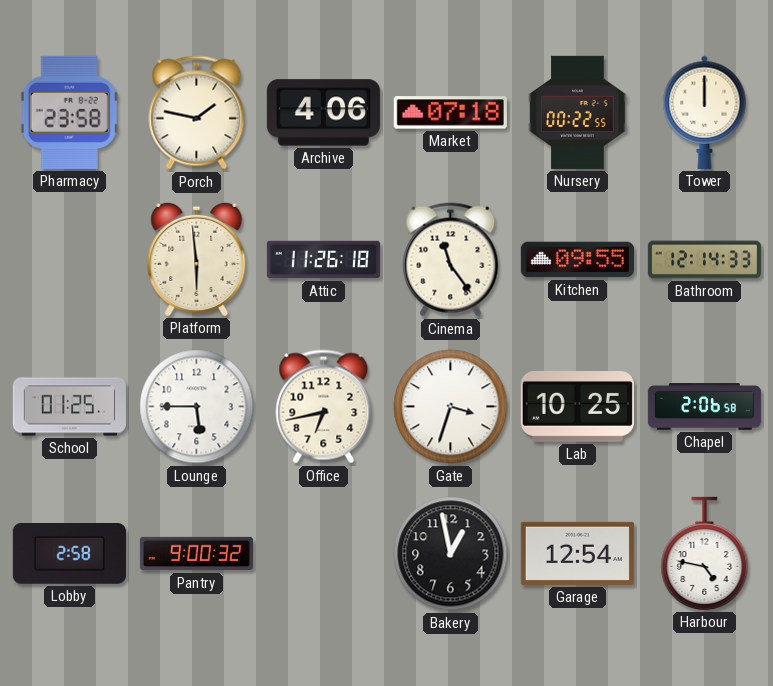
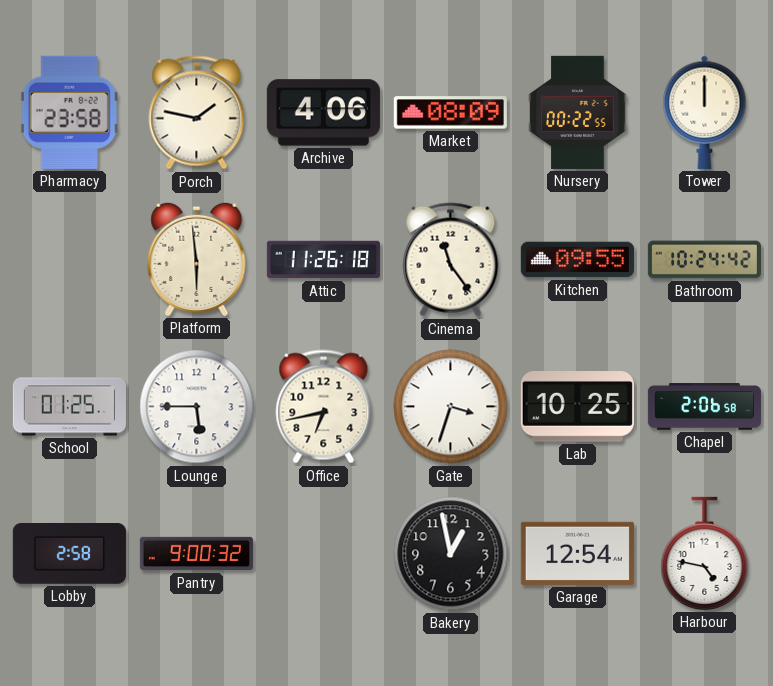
Market: 07:18 -> 08:09
Bathroom: 12:14 -> 10:24
